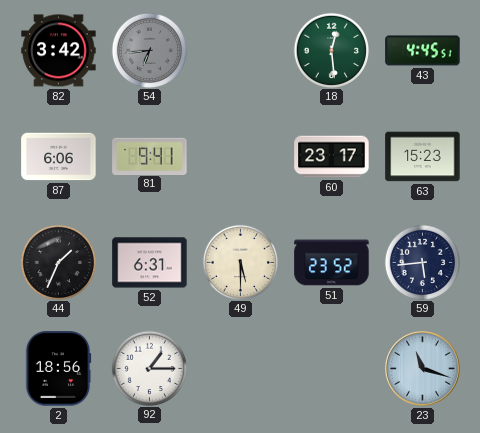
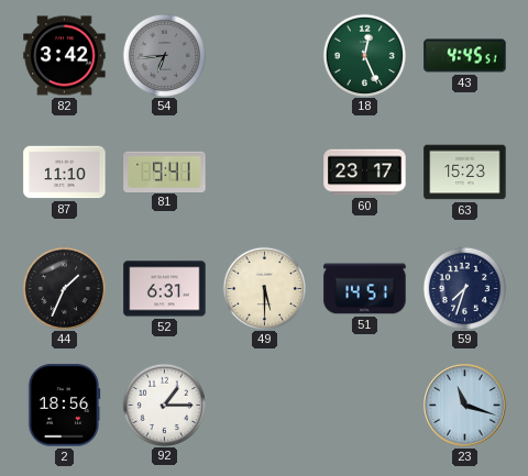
18: 12:29 -> 12:26
87: 6:06 -> 11:10
51: 23:52 -> 14:51
59: 5:44 -> 7:33
